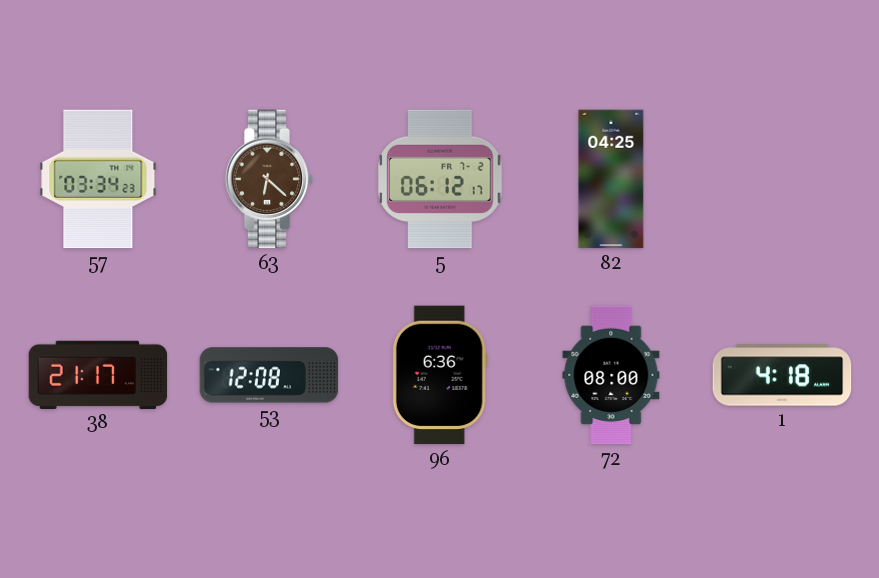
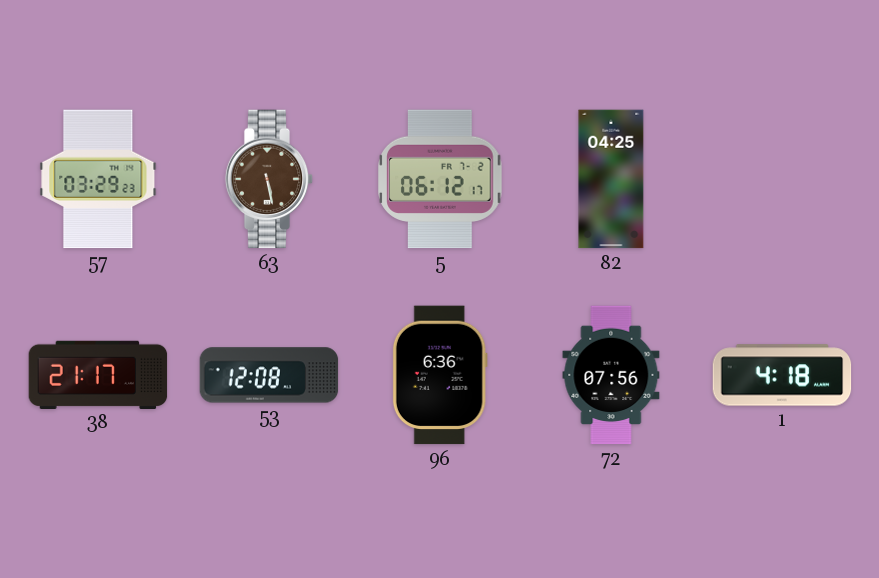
57: 03:34 -> 03:29
63: 6:22 -> 5:28
72: 08:00 -> 07:56
